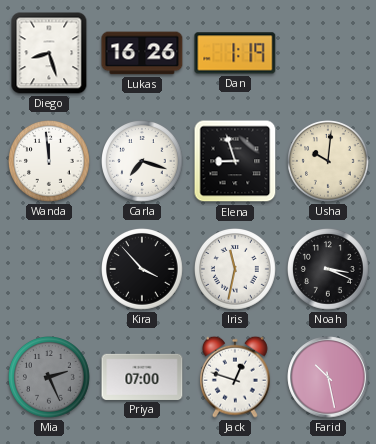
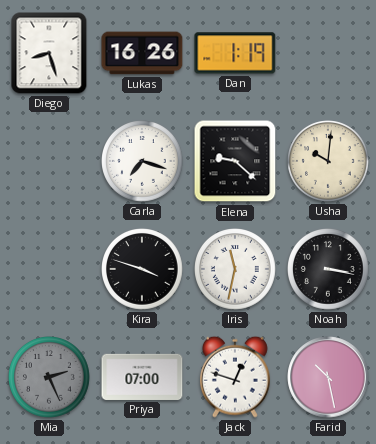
Wanda: 11:59 -> none
Elena: 8:57 -> 9:22
Kira: 3:53 -> 3:48
Noah: 3:19 -> 3:17
